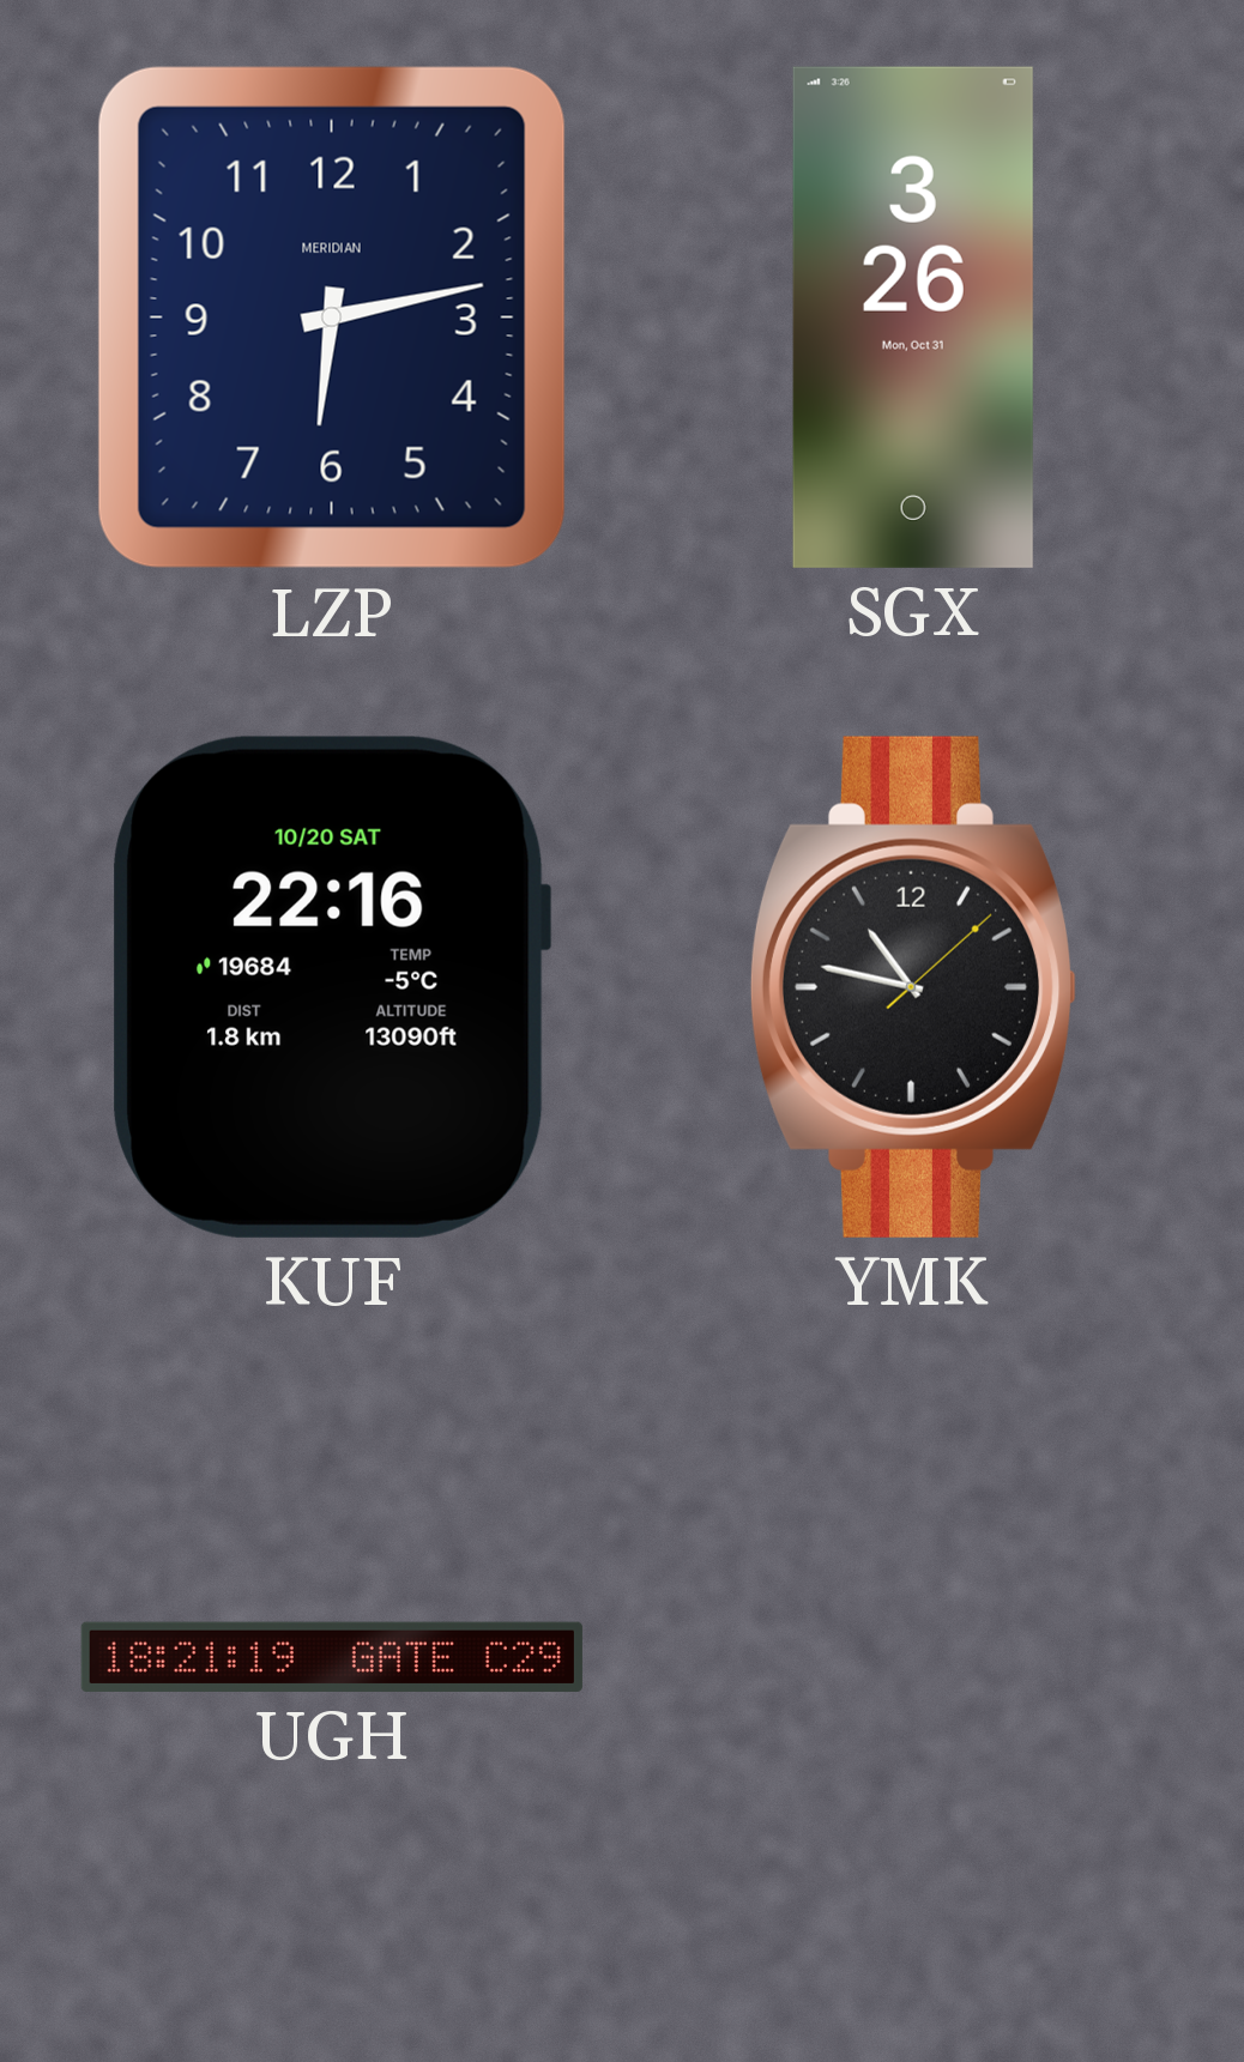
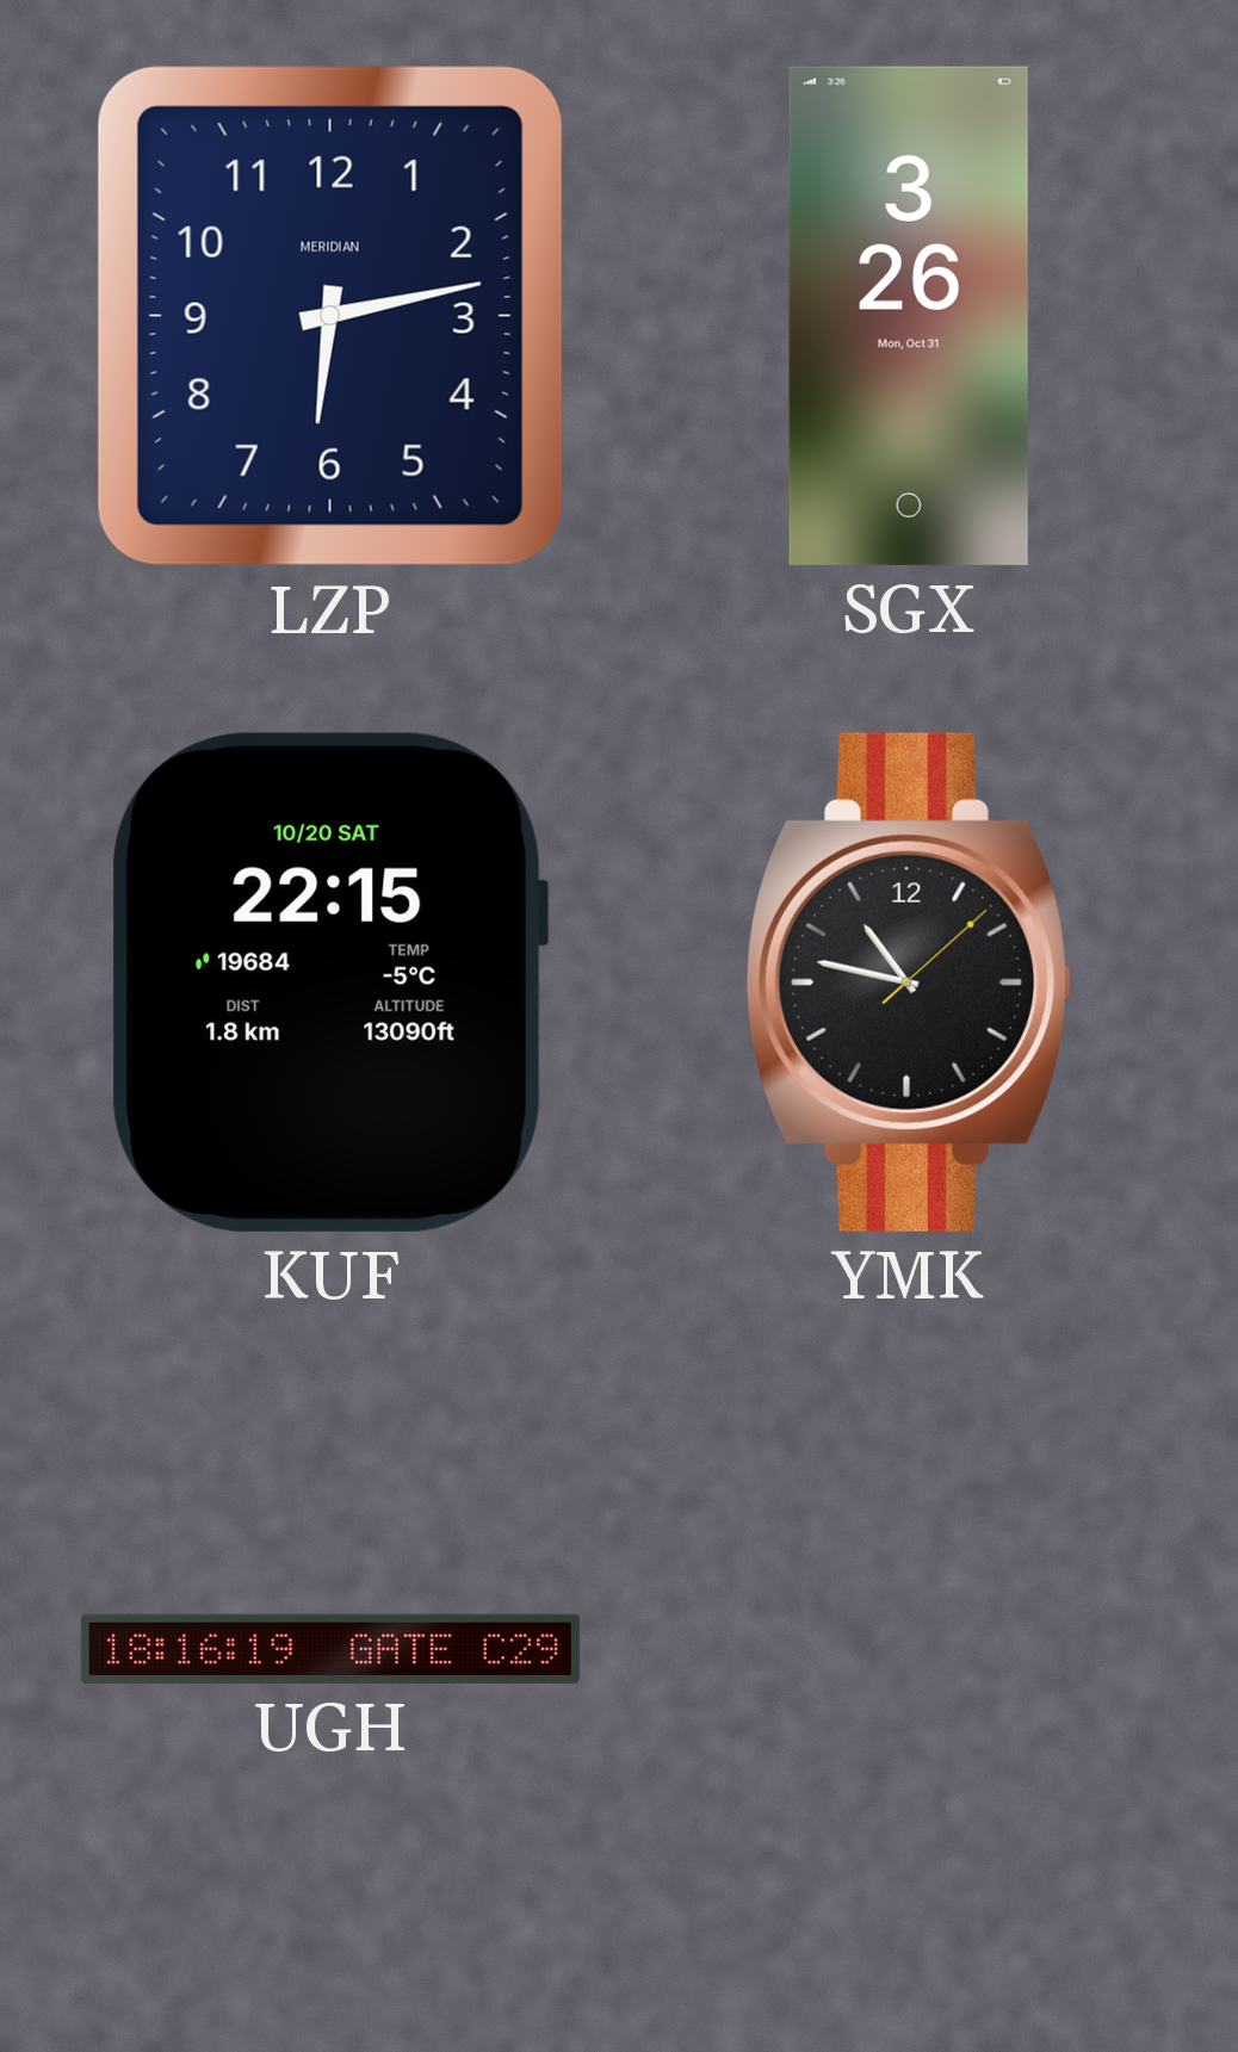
KUF: 22:16 -> 22:15
UGH: 18:21 -> 18:16
